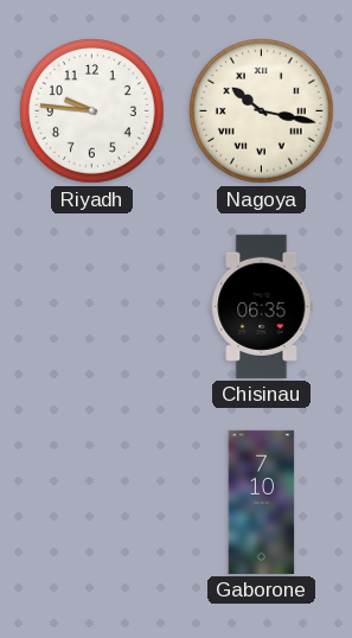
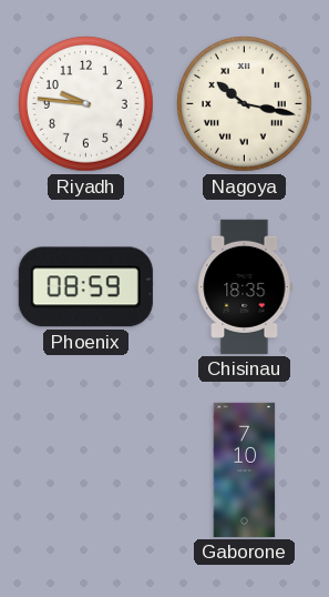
Phoenix: none -> 08:59
Chisinau: 06:35 -> 18:35
